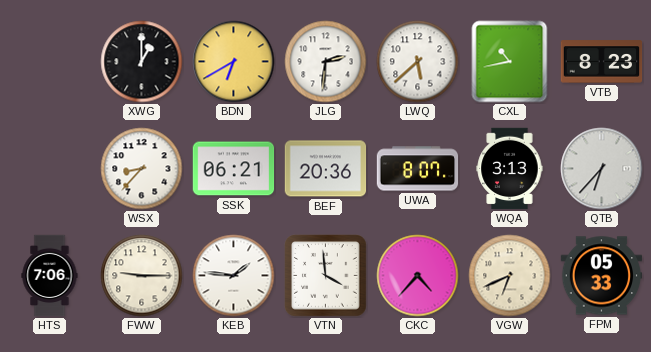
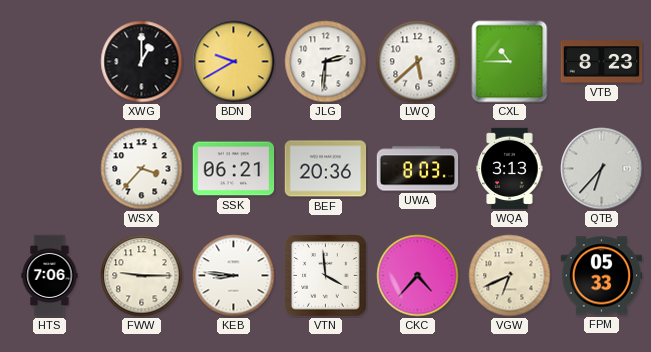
BDN: 6:40 -> 9:40
CXL: 10:43 -> 10:45
WSX: 8:37 -> 3:37
UWA: 8:07 -> 8:03
KEB: 1:46 -> 8:46
